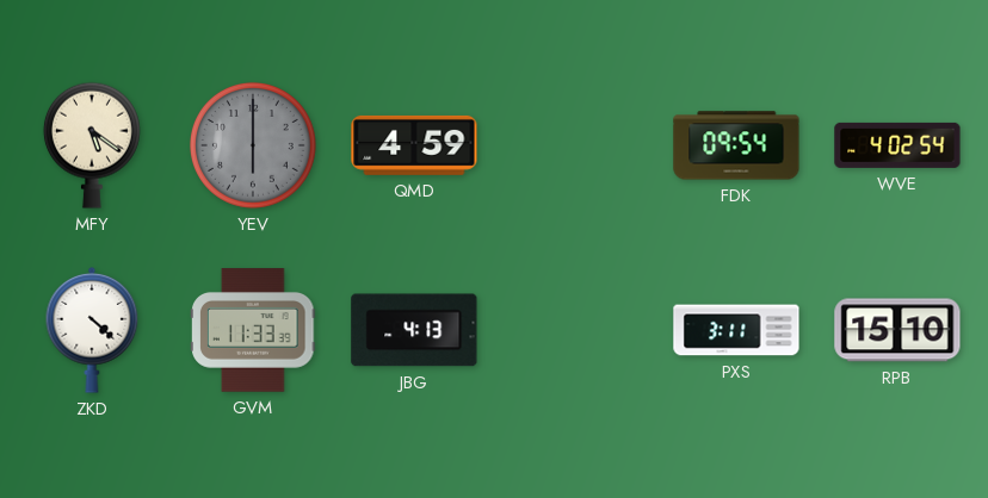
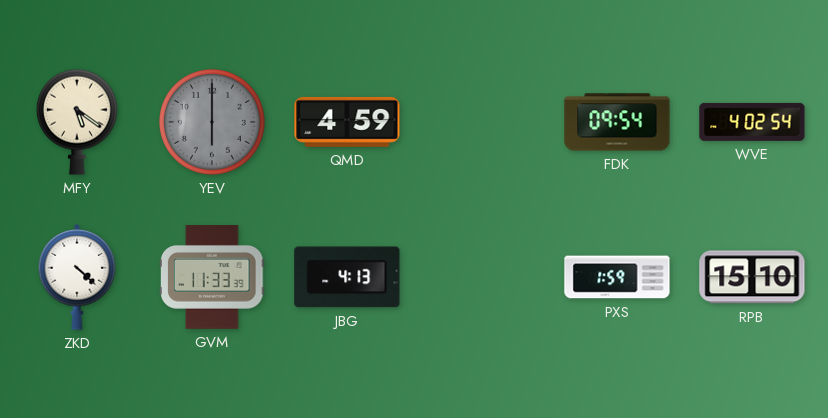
PXS: 3:11 -> 1:59
